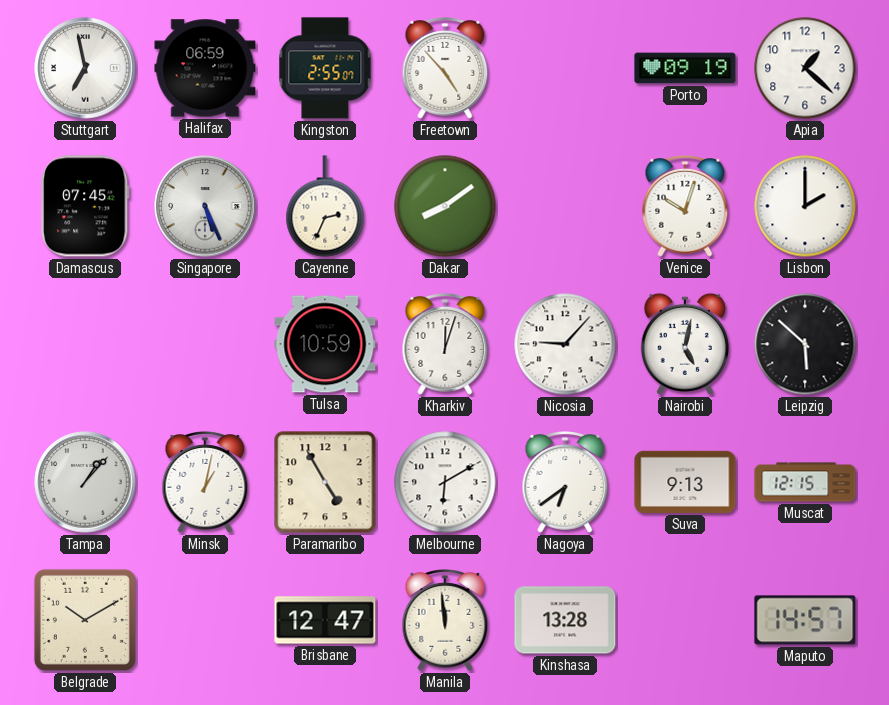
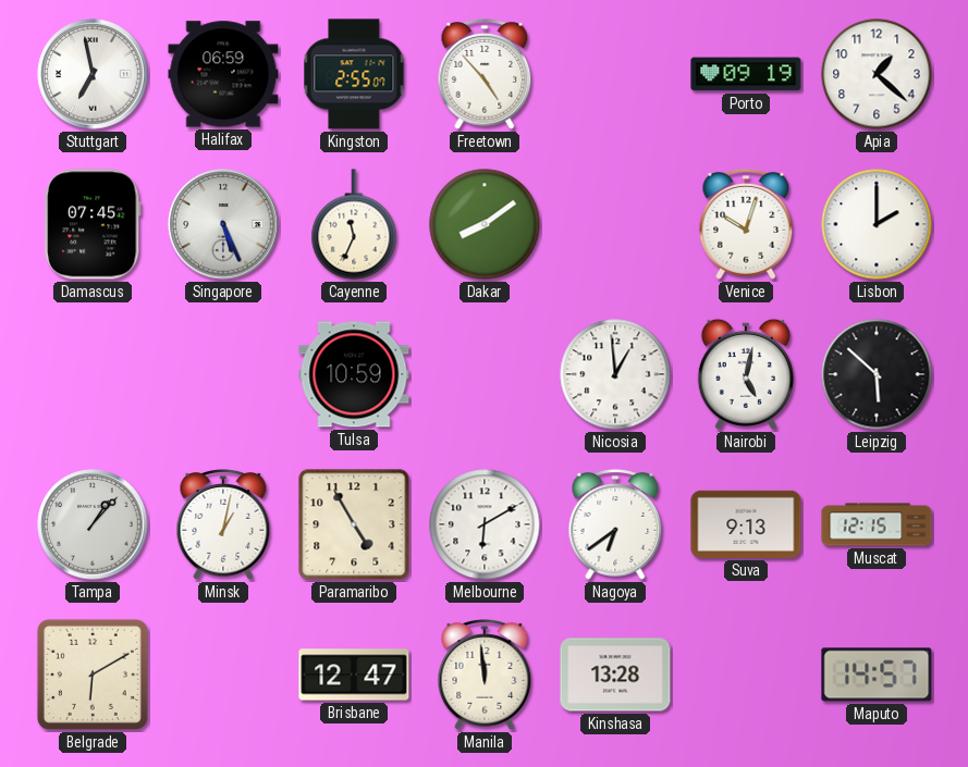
Cayenne: 2:34 -> 11:34
Kharkiv: 12:03 -> none
Nicosia: 9:07 -> 12:59
Belgrade: 10:10 -> 6:10
